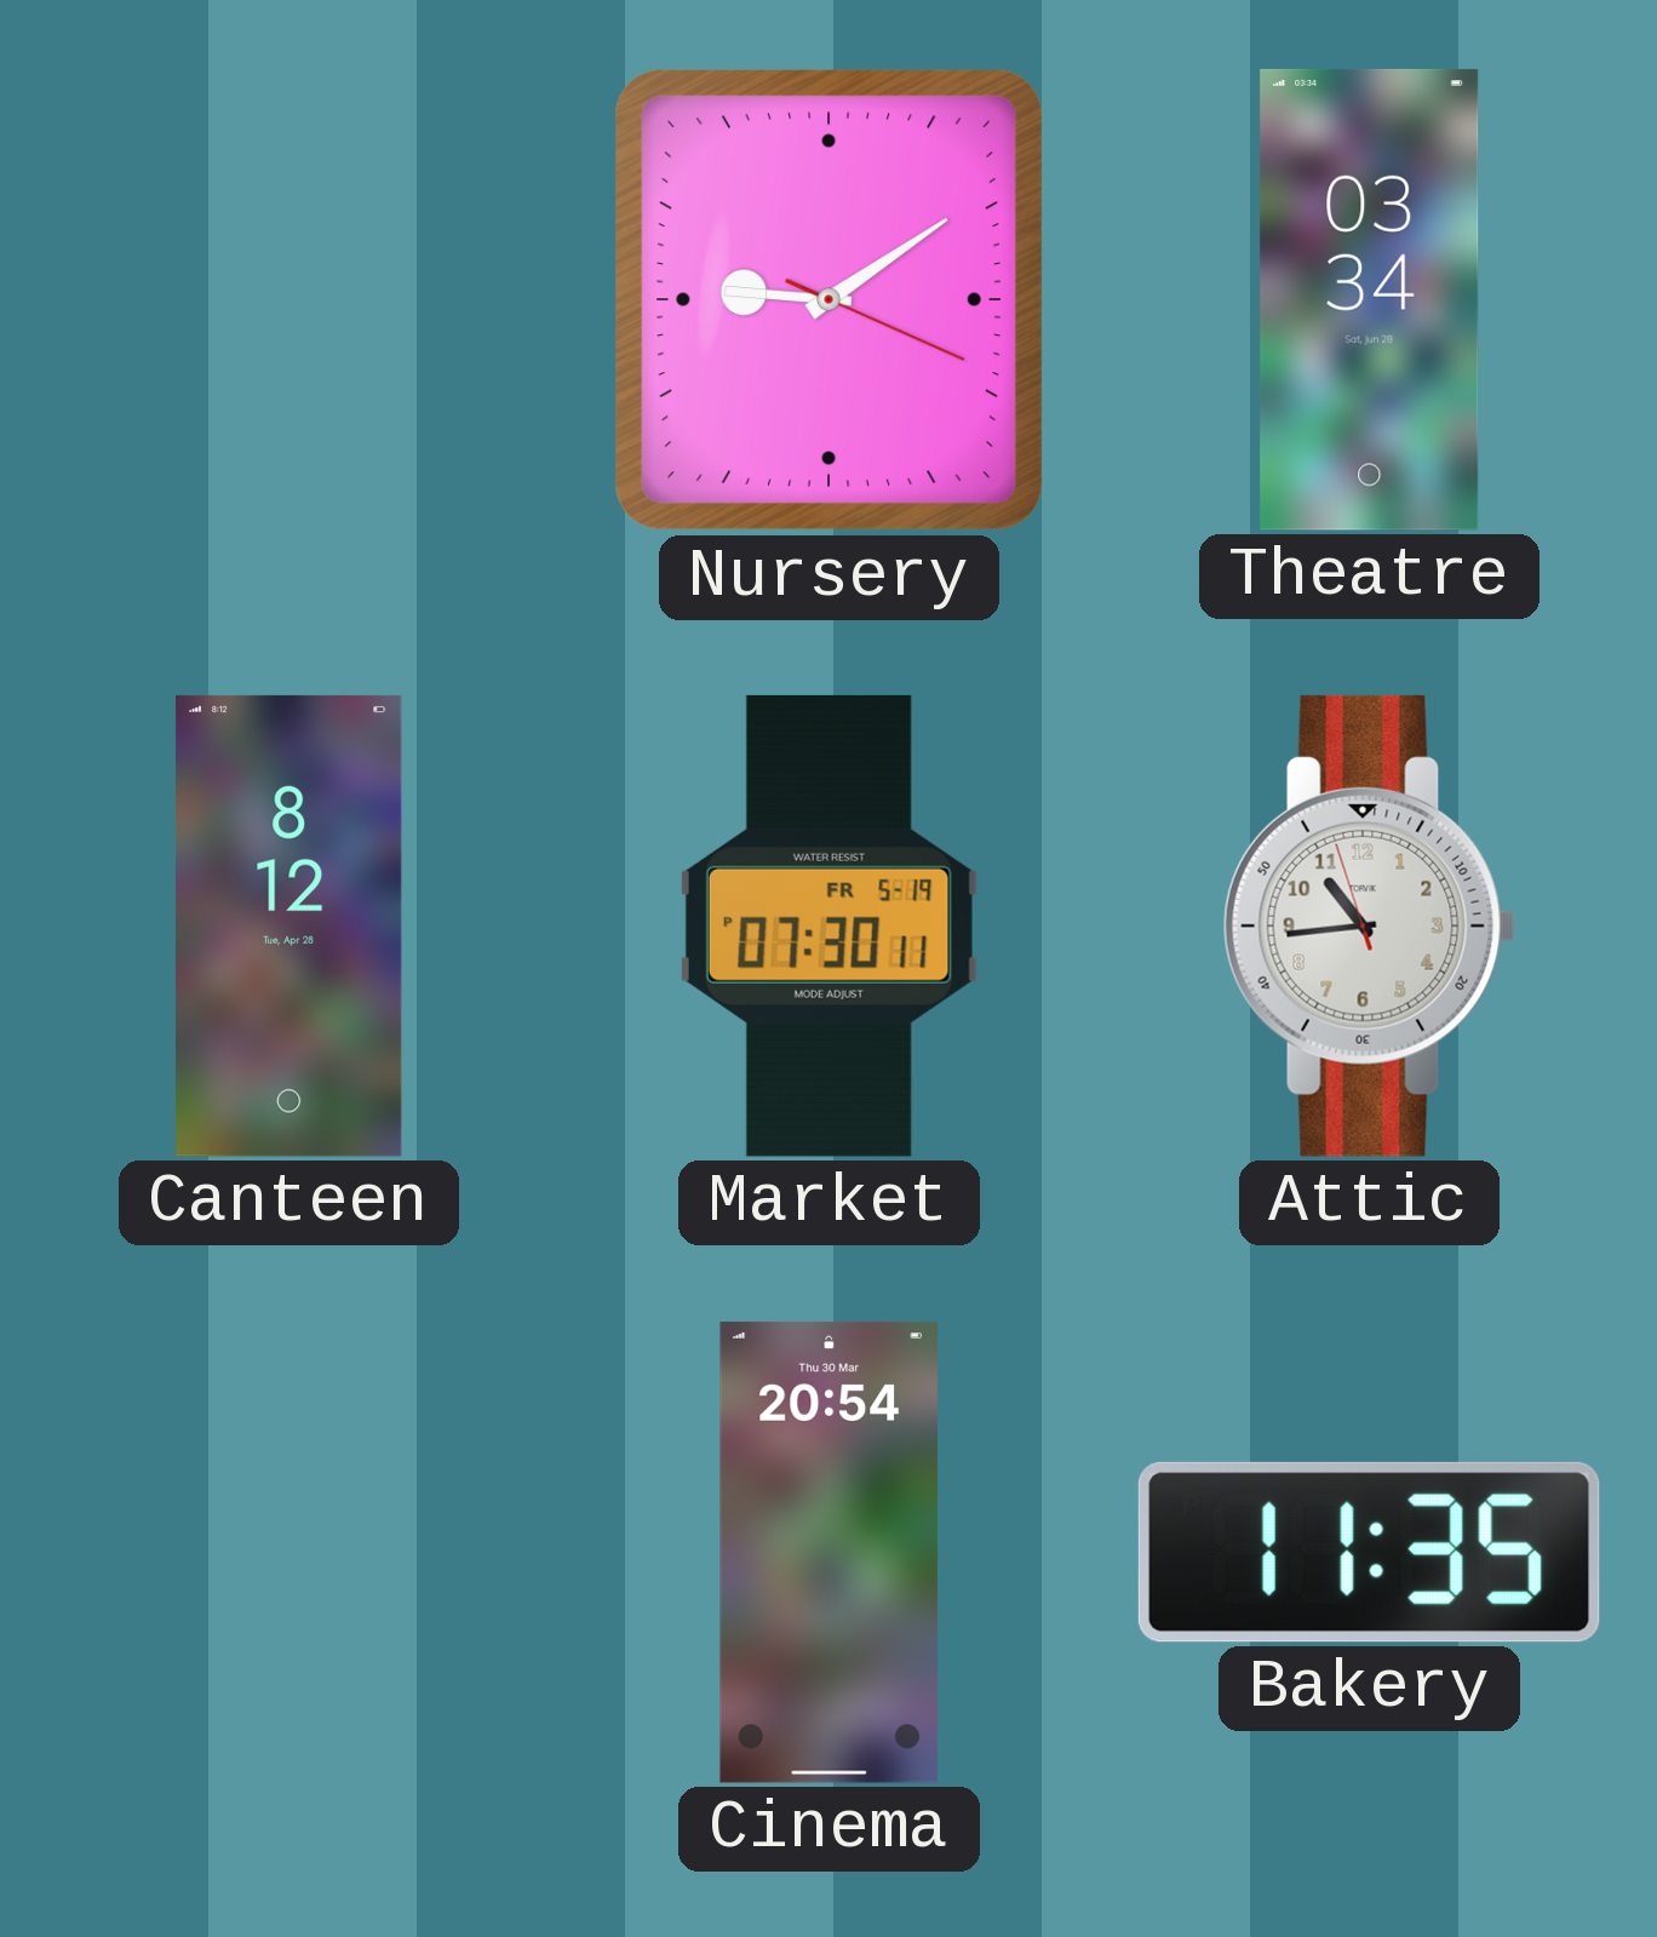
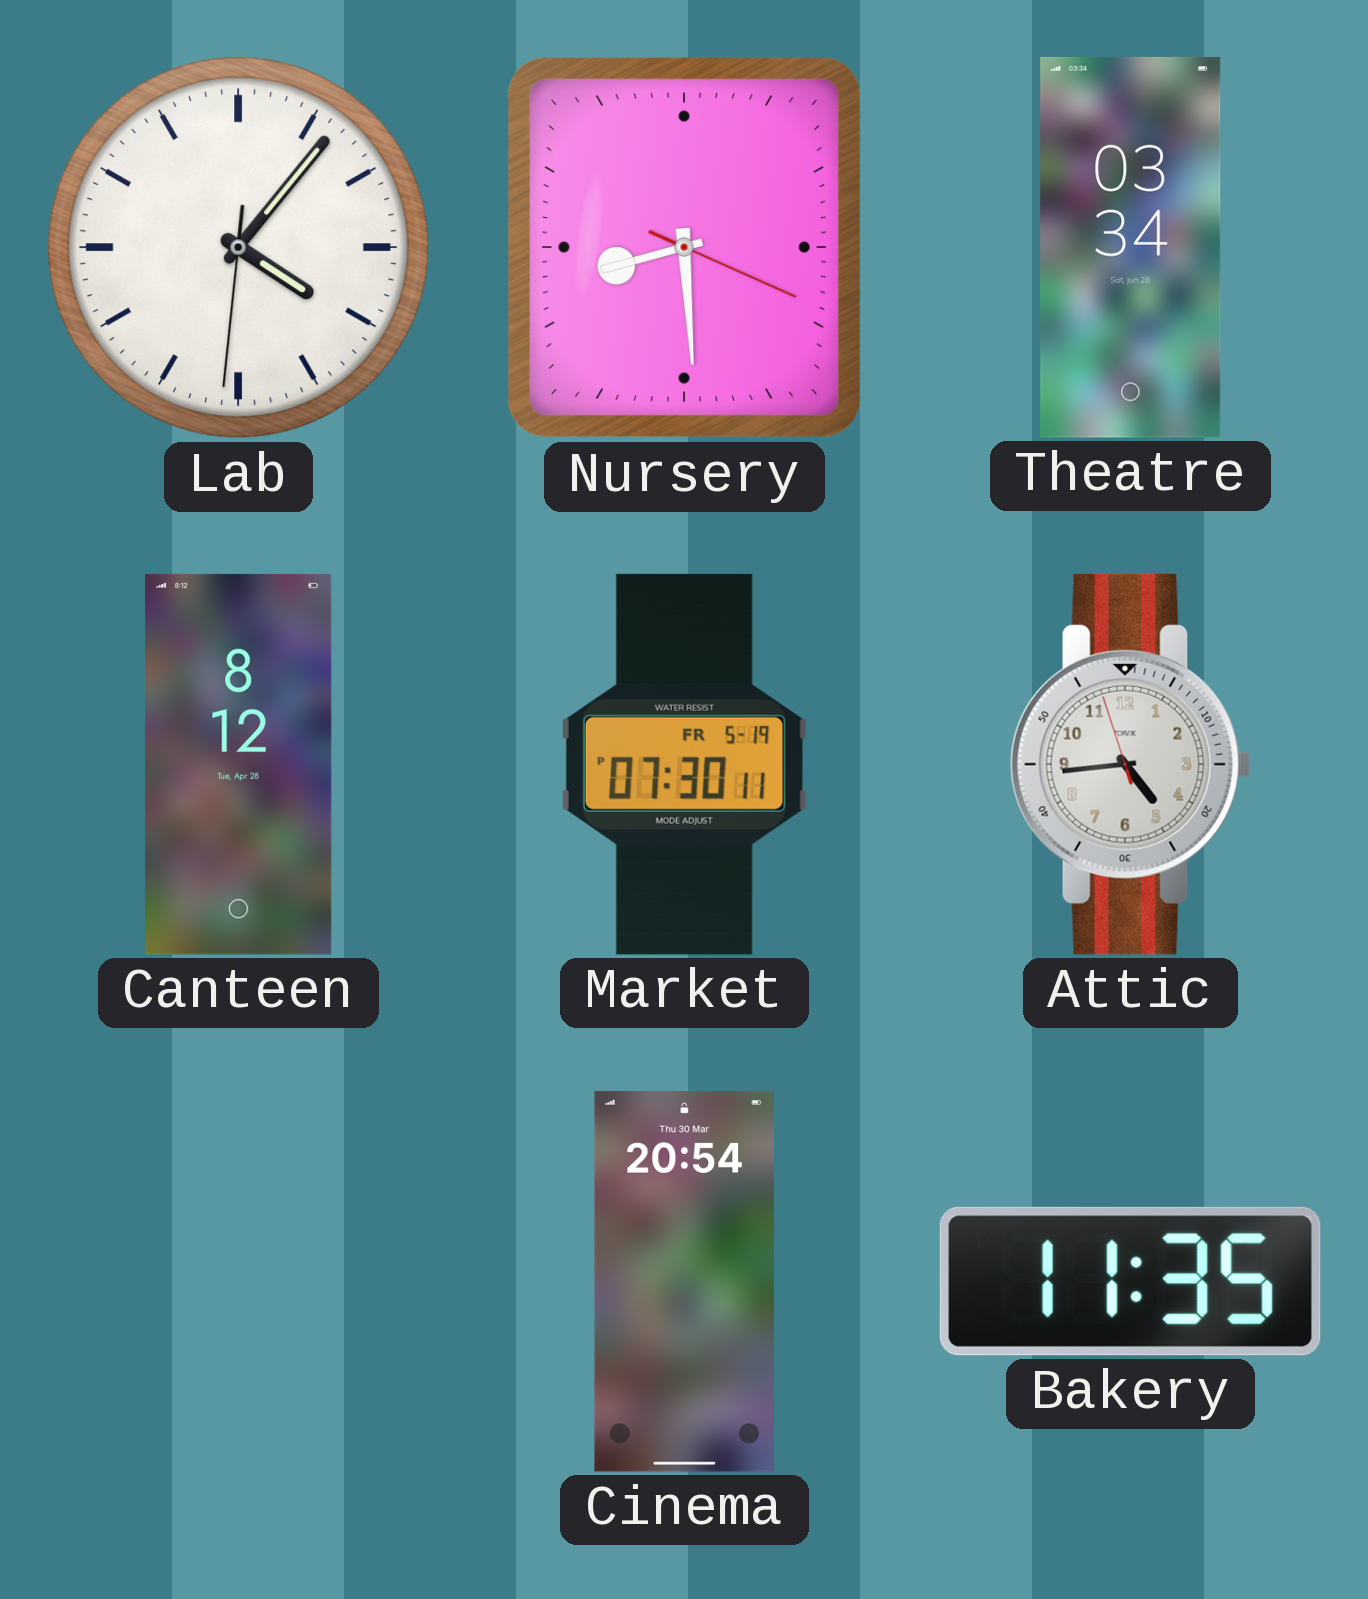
Lab: none -> 4:06
Nursery: 9:09 -> 8:29
Attic: 10:43 -> 4:43
